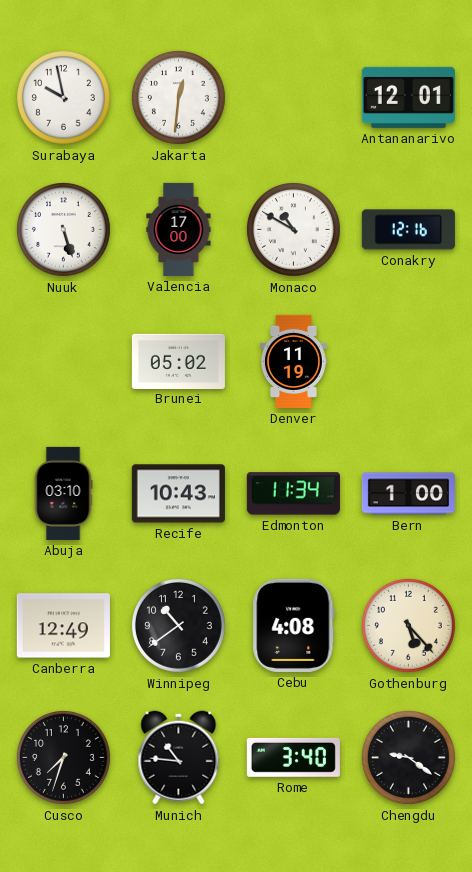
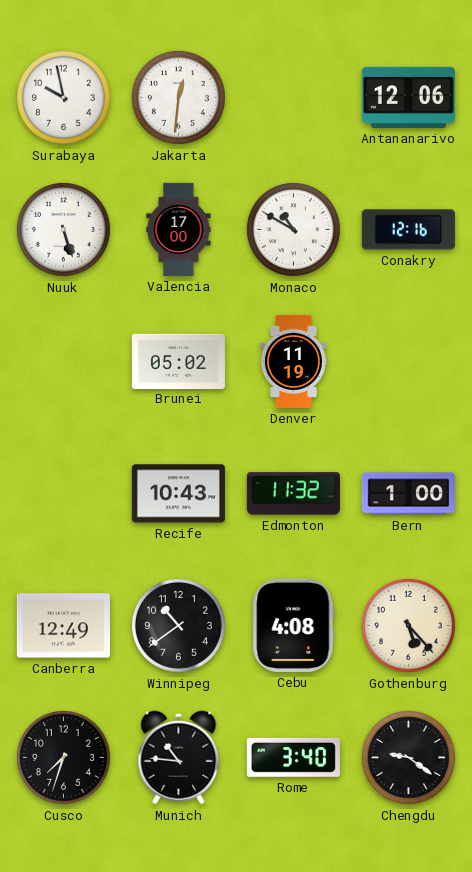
Antananarivo: 12:01 -> 12:06
Abuja: 03:10 -> none
Edmonton: 11:34 -> 11:32
